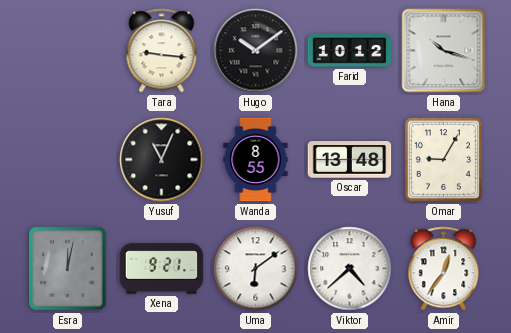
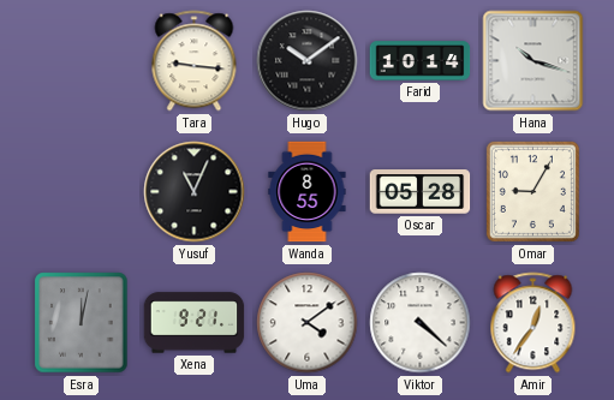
Farid: 10:12 -> 10:14
Oscar: 13:48 -> 05:28
Uma: 6:09 -> 4:09
Viktor: 4:38 -> 4:22
